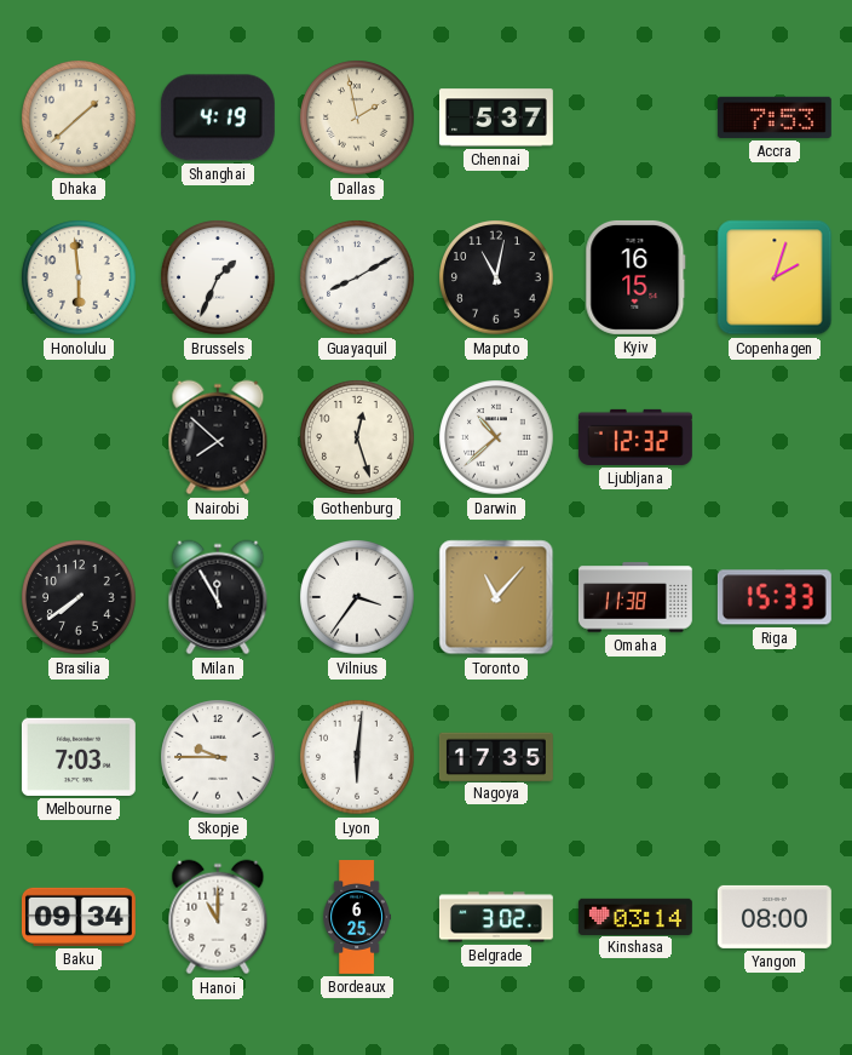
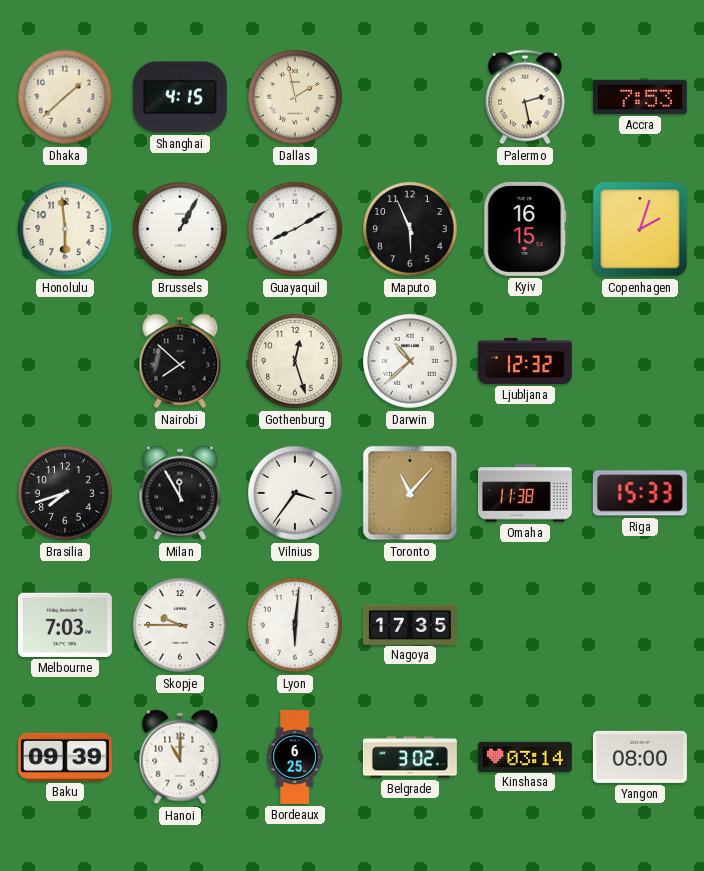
Shanghai: 4:19 -> 4:15
Chennai: 5:37 -> none
Palermo: none -> 2:28
Brussels: 1:34 -> 1:05
Maputo: 11:02 -> 5:56
Brasilia: 7:39 -> 7:42
Baku: 09:34 -> 09:39
